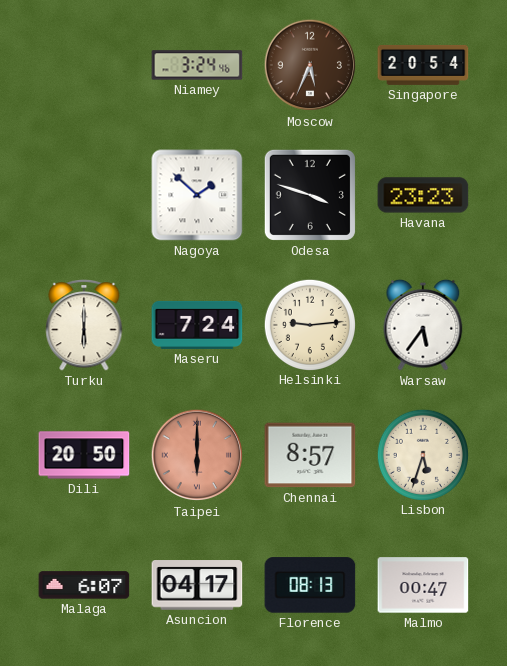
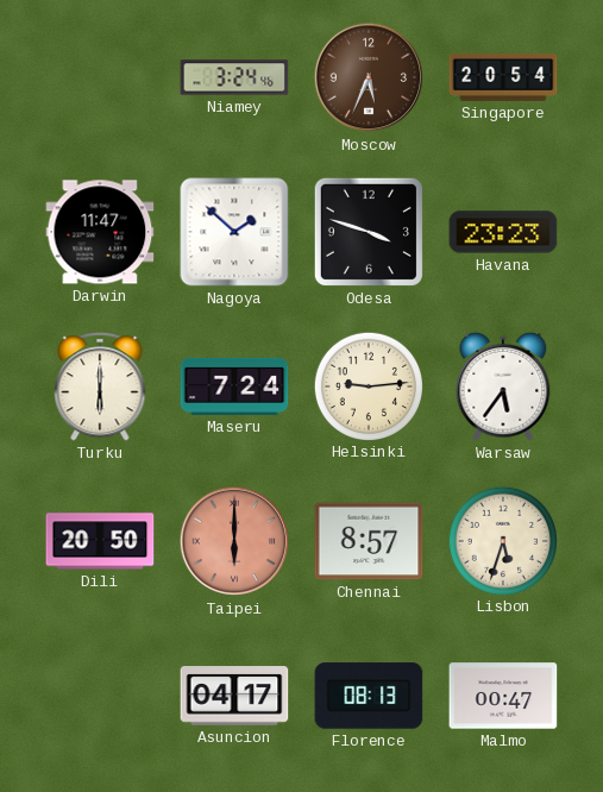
Darwin: none -> 11:47
Malaga: 6:07 -> none
